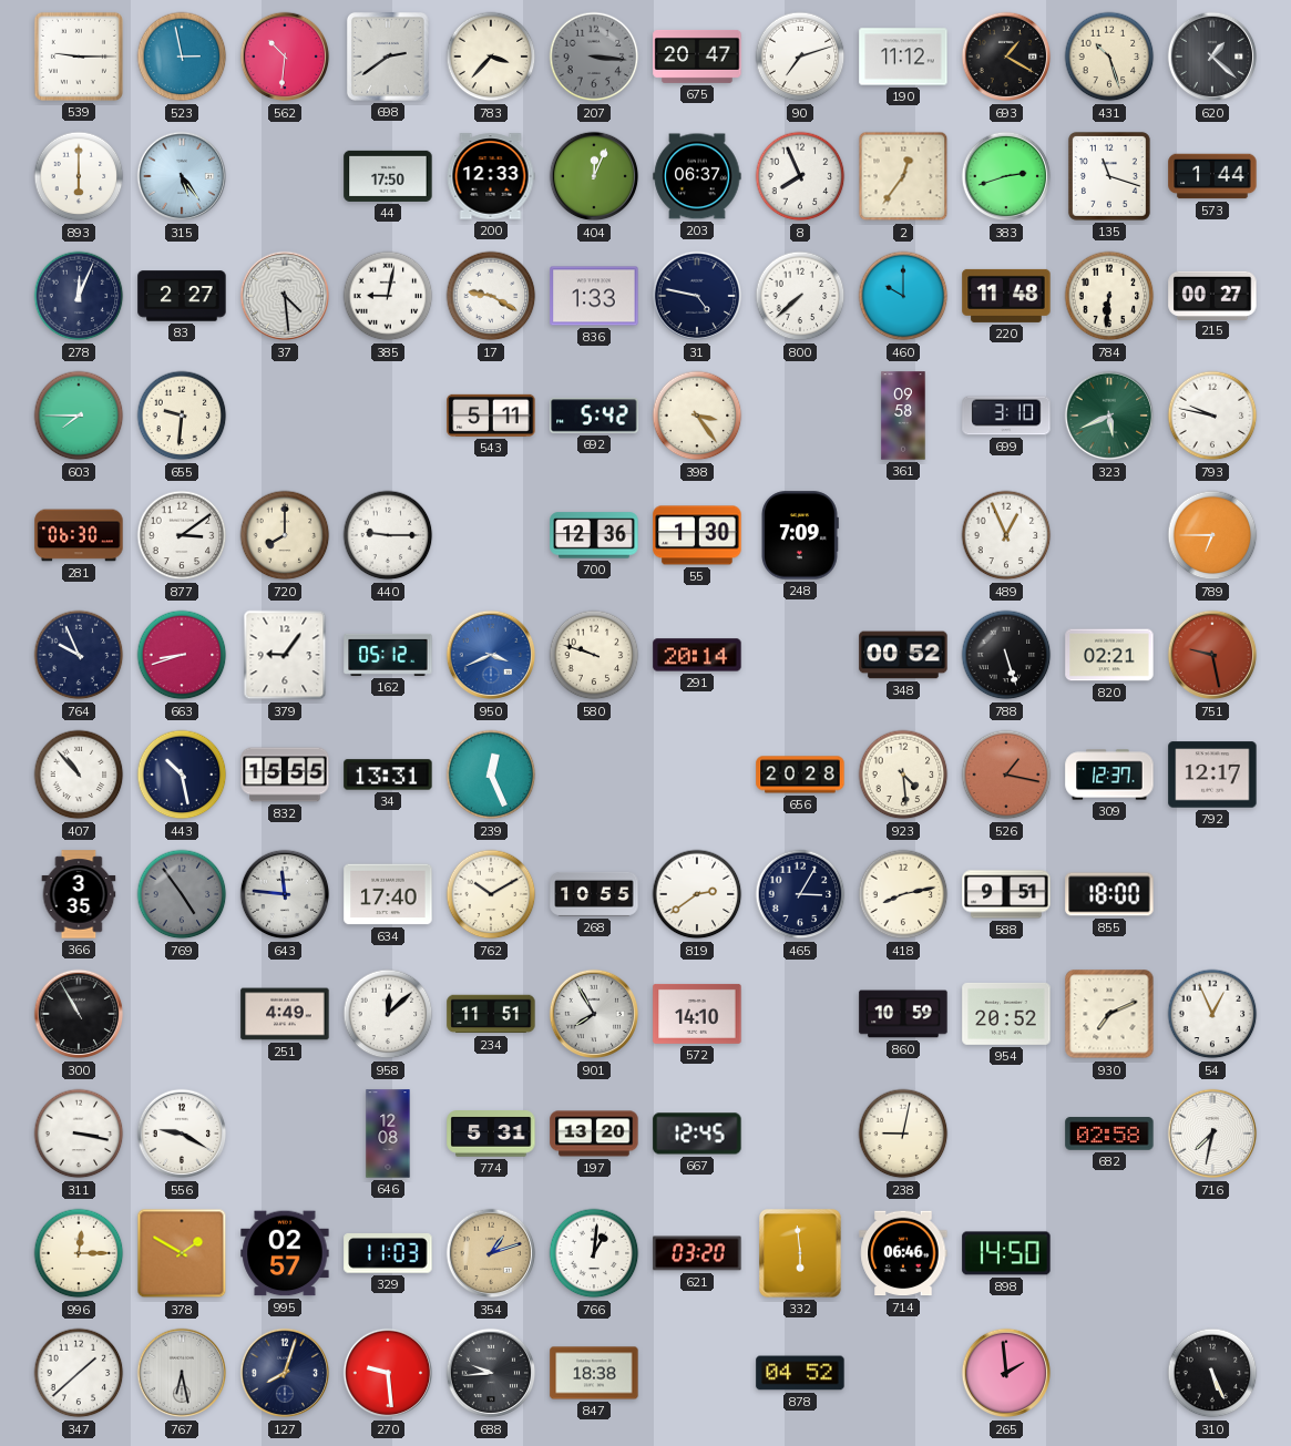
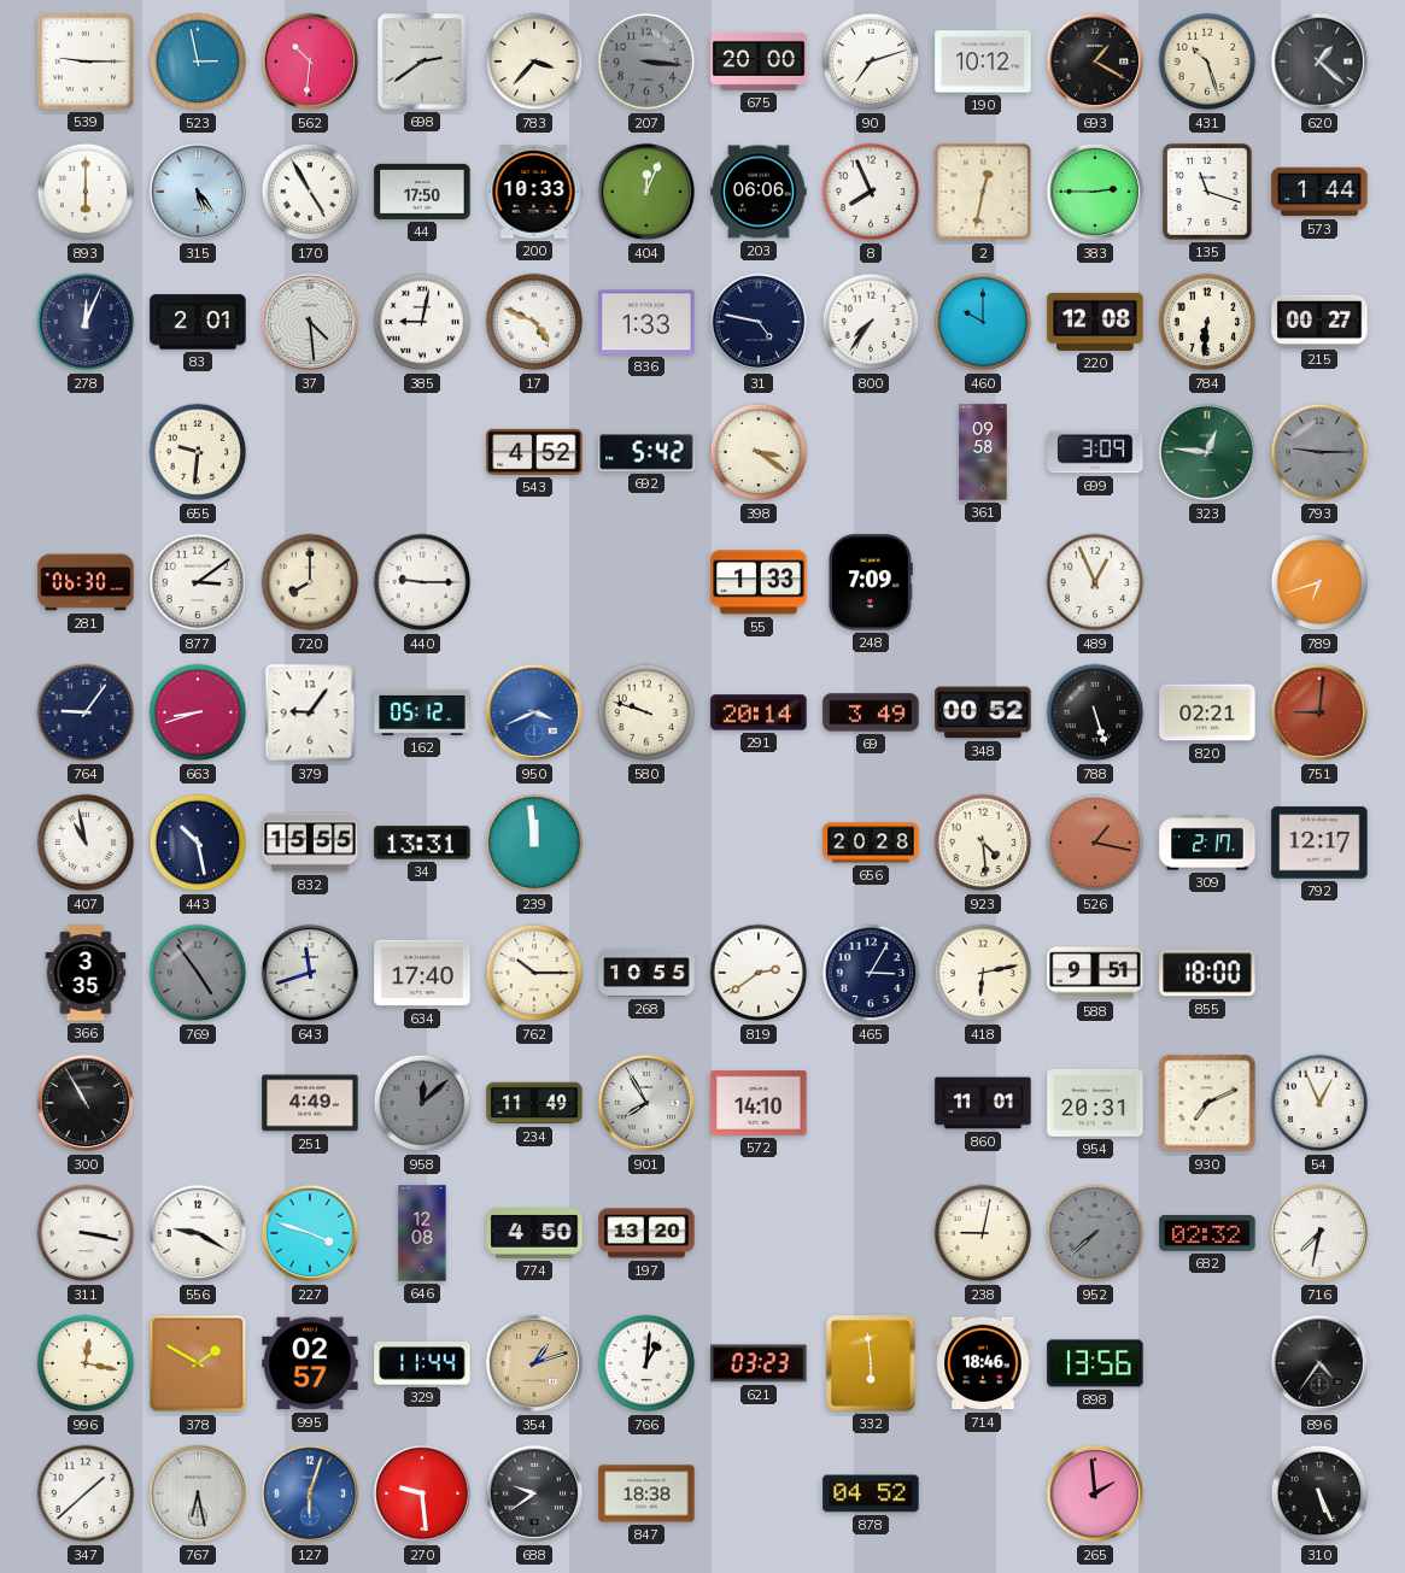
675: 20:47 -> 20:00
190: 11:12 -> 10:12
170: none -> 4:55
200: 12:33 -> 10:33
203: 06:37 -> 06:06
2: 12:36 -> 12:32
383: 2:42 -> 2:45
83: 2:27 -> 2:01
17: 9:20 -> 4:49
800: 7:38 -> 7:36
220: 11:48 -> 12:08
603: 7:45 -> none
543: 5:11 -> 4:52
398: 3:24 -> 3:21
699: 3:10 -> 3:09
323: 5:41 -> 12:46
793: 9:47 -> 9:15
793 dial: white -> grey
700: 12:36 -> none
55: 1:30 -> 1:33
789: 6:45 -> 6:42
764: 9:56 -> 9:06
69: none -> 3:49
751: 9:28 -> 9:01
407: 10:53 -> 10:58
239: 12:26 -> 11:59
309: 12:37 -> 2:17
643: 11:46 -> 11:42
762: 10:10 -> 10:15
418: 8:13 -> 6:13
958 dial: white -> grey
234: 11:51 -> 11:49
860: 10:59 -> 11:01
954: 20:52 -> 20:31
227: none -> 3:48
774: 5:31 -> 4:50
667: 12:45 -> none
952: none -> 7:38
682: 02:58 -> 02:32
996: 12:15 -> 12:17
329: 11:03 -> 11:44
621: 03:20 -> 03:23
714: 06:46 -> 18:46
898: 14:50 -> 13:56
896: none -> 4:36
127: 8:03 -> 6:03
127 dial: navy -> blue
688: 9:44 -> 9:39
